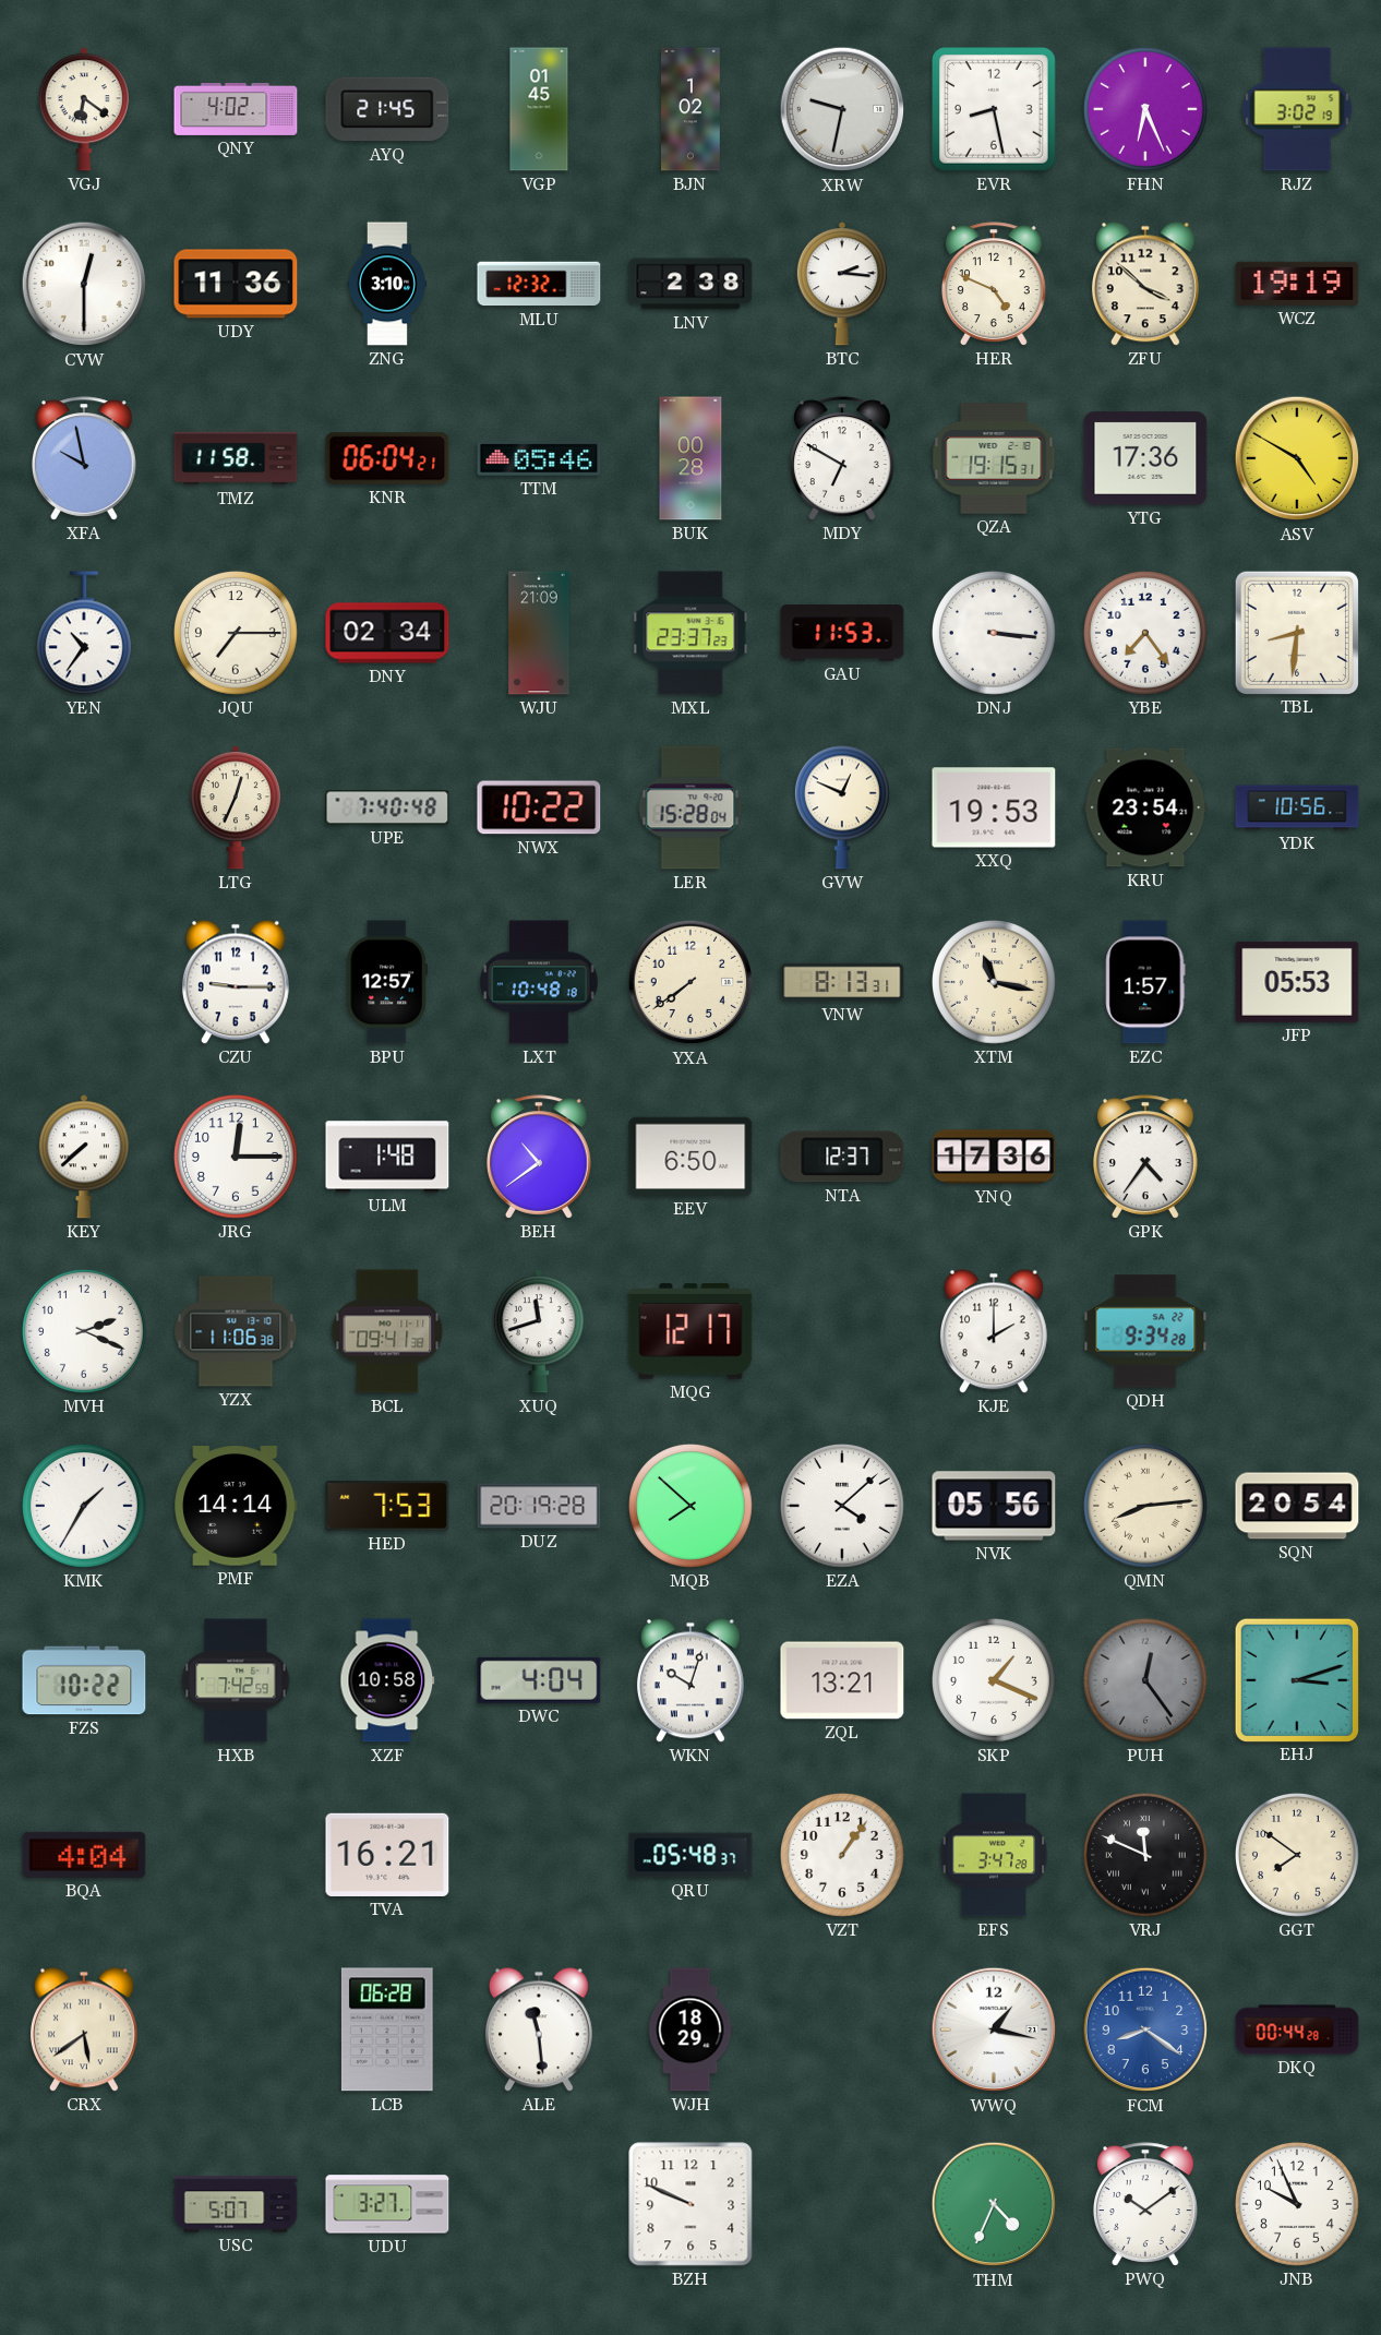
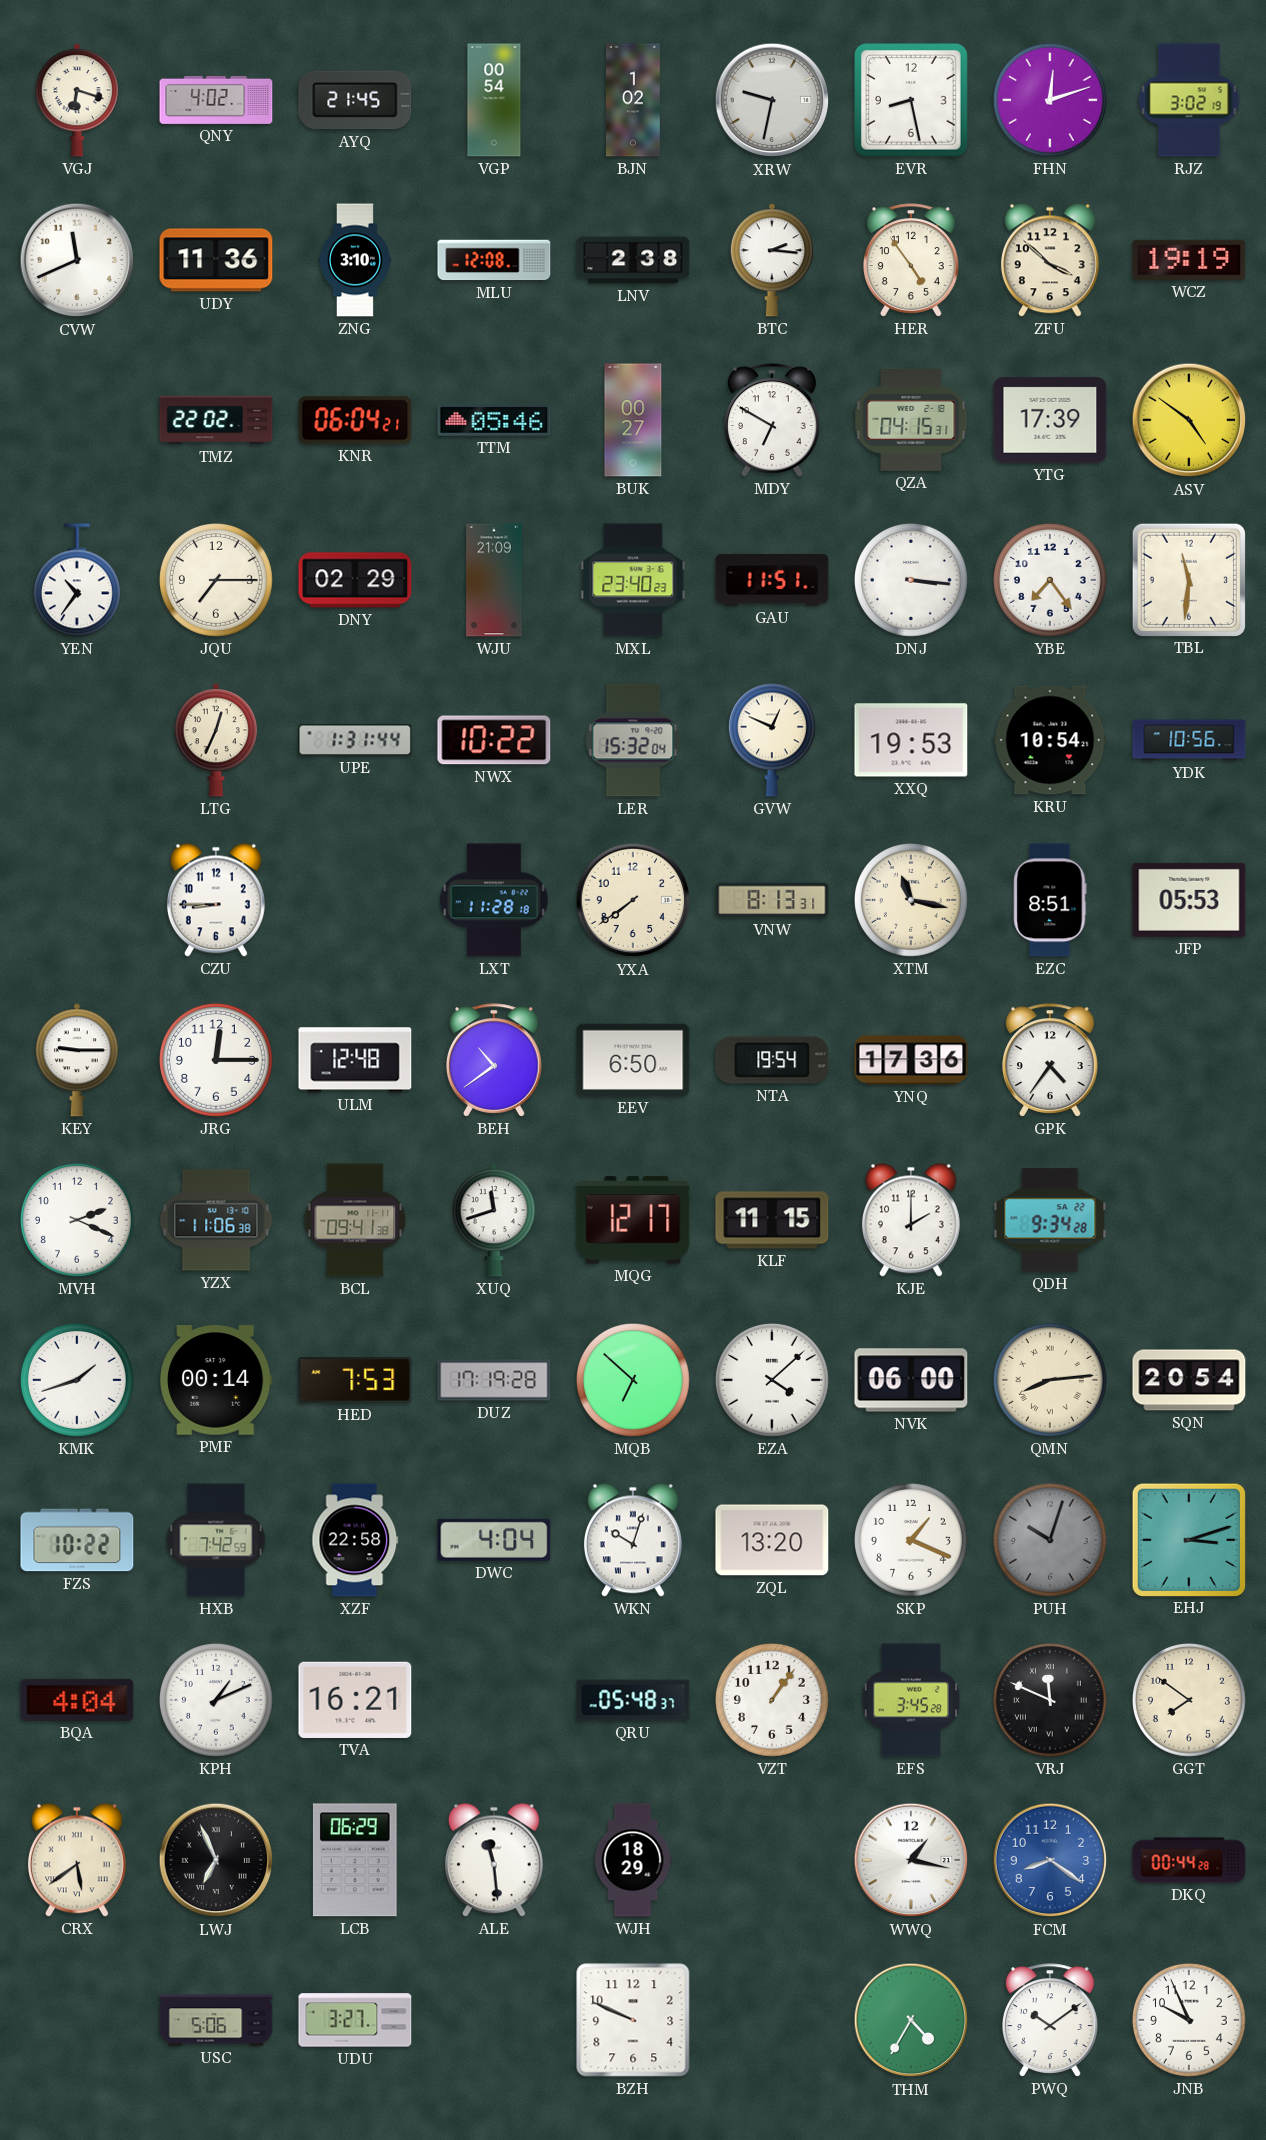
VGJ: 6:21 -> 6:18
VGP: 01:45 -> 00:54
FHN: 6:26 -> 12:12
CVW: 12:30 -> 11:41
MLU: 12:32 -> 12:08
HER: 4:49 -> 4:54
XFA: 9:58 -> none
TMZ: 11:58 -> 22:02
BUK: 00:28 -> 00:27
QZA: 19:15 -> 04:15
YTG: 17:36 -> 17:39
ASV: 4:50 -> 4:51
DNY: 02:34 -> 02:29
MXL: 23:37 -> 23:40
GAU: 11:53 -> 11:51
TBL: 8:31 -> 11:31
UPE: 7:40 -> 1:31
LER: 15:28 -> 15:32
KRU: 23:54 -> 10:54
CZU: 9:15 -> 8:45
BPU: 12:57 -> none
LXT: 10:48 -> 11:28
EZC: 1:57 -> 8:51
KEY: 7:38 -> 9:15
ULM: 1:48 -> 12:48
NTA: 12:37 -> 19:54
KLF: none -> 11:15
KMK: 1:35 -> 1:42
PMF: 14:14 -> 00:14
DUZ: 20:19 -> 17:19
MQB: 7:52 -> 6:52
NVK: 05:56 -> 06:00
XZF: 10:58 -> 22:58
ZQL: 13:21 -> 13:20
PUH: 12:24 -> 10:03
KPH: none -> 1:11
EFS: 3:47 -> 3:45
LWJ: none -> 6:56
LCB: 06:28 -> 06:29
USC: 5:07 -> 5:06
THM: 4:34 -> 4:35
